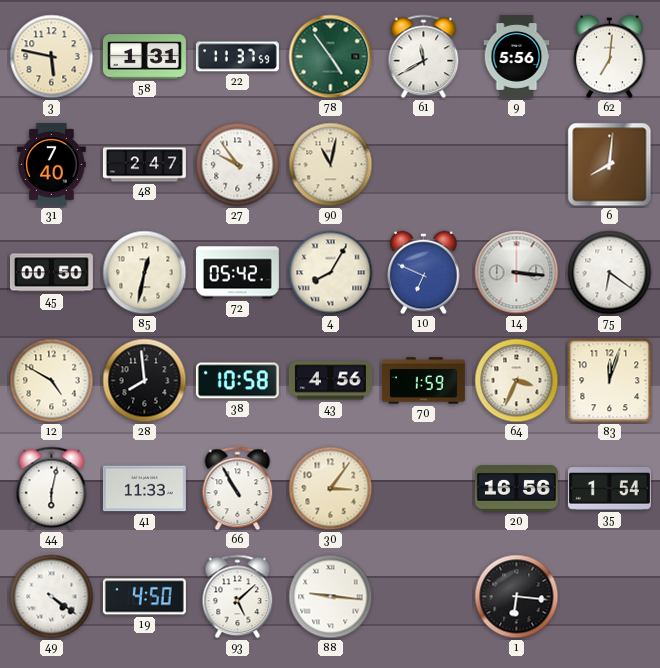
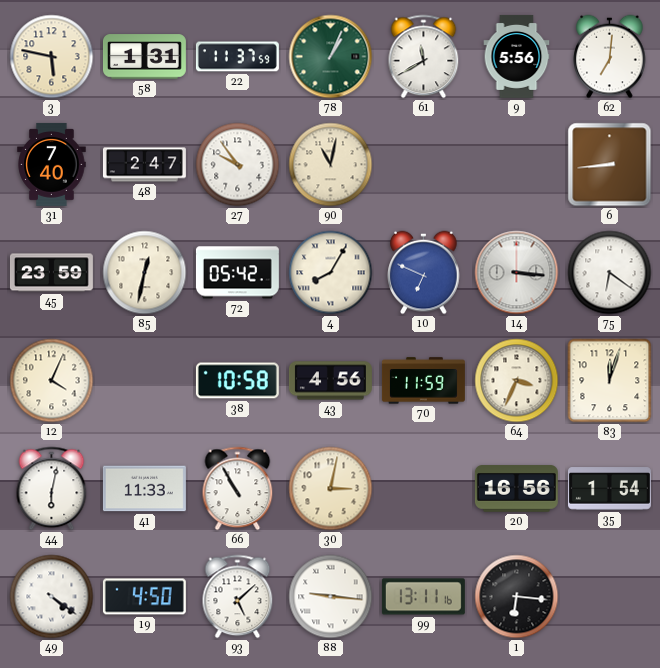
78: 4:54 -> 1:04
6: 8:01 -> 8:44
45: 00:50 -> 23:59
12: 4:50 -> 4:04
28: 7:59 -> none
70: 1:59 -> 11:59
30: 3:06 -> 3:02
99: none -> 13:11
